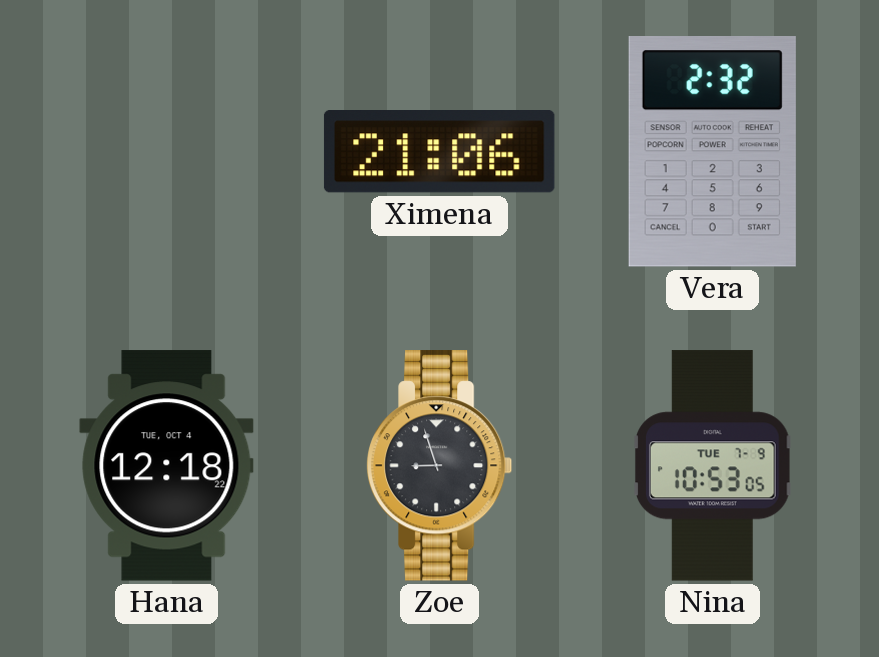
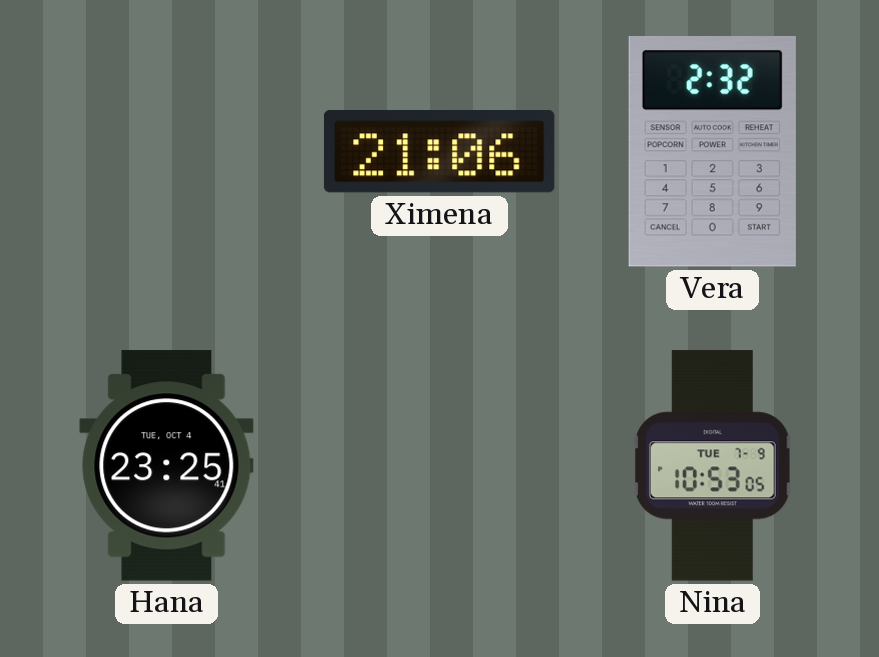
Hana: 12:18 -> 23:25
Zoe: 8:57 -> none
